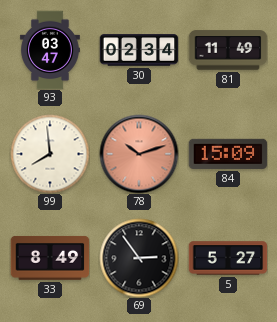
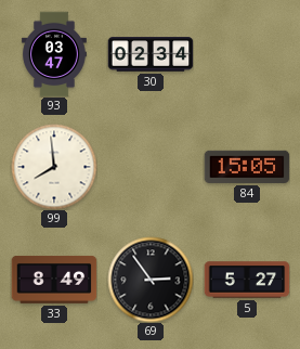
81: 11:49 -> none
78: 10:12 -> none
84: 15:09 -> 15:05
